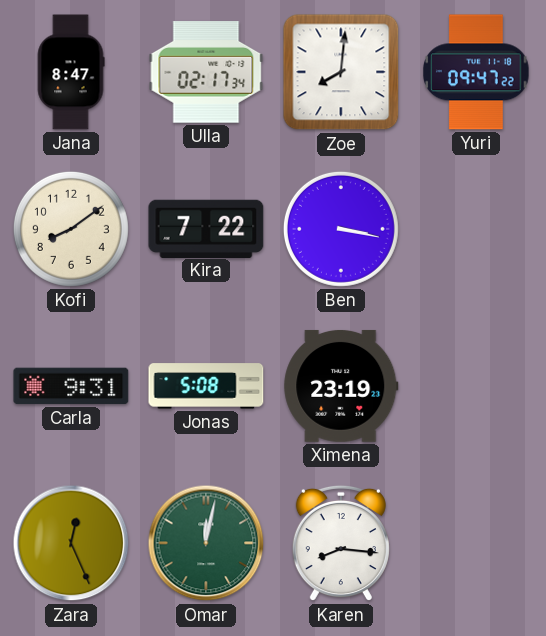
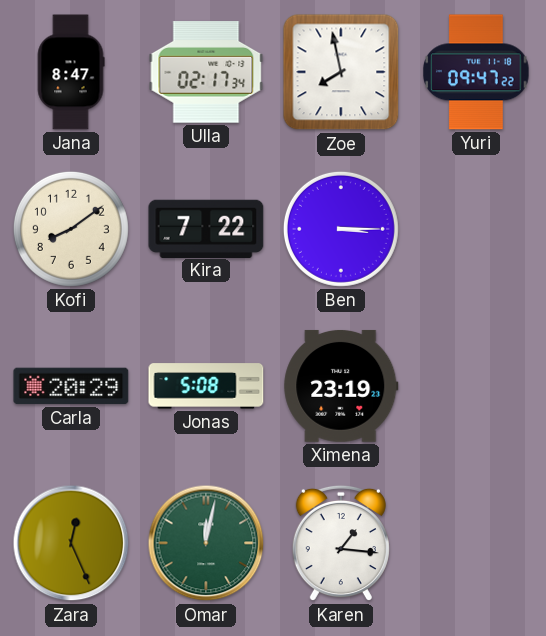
Zoe: 8:01 -> 7:58
Ben: 3:17 -> 3:15
Carla: 9:31 -> 20:29
Karen: 8:16 -> 1:16
